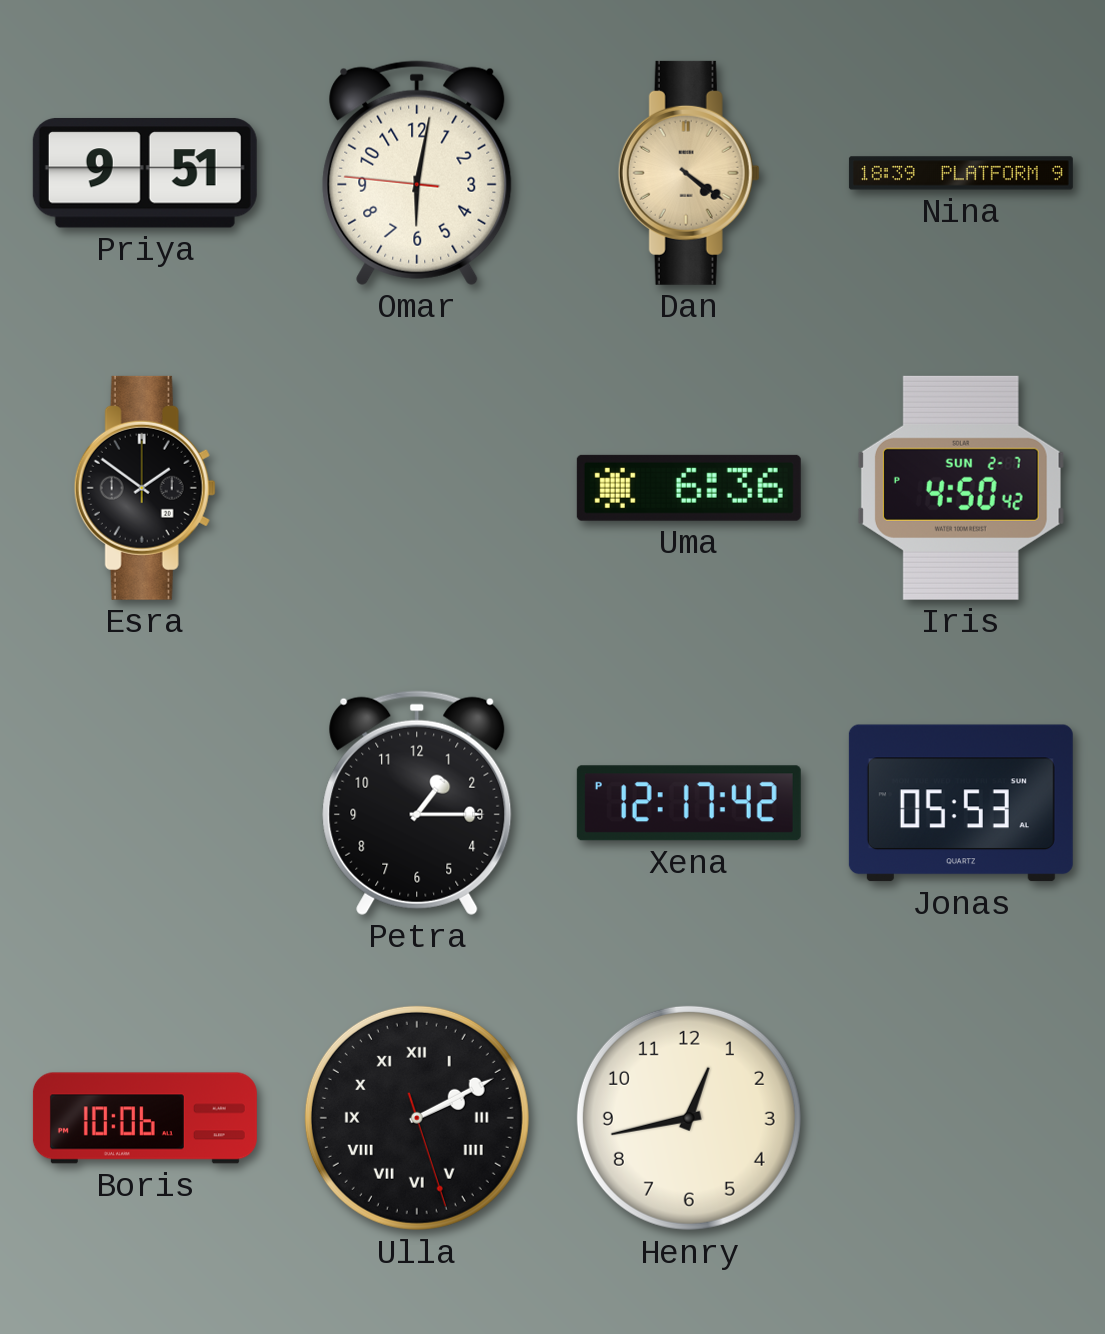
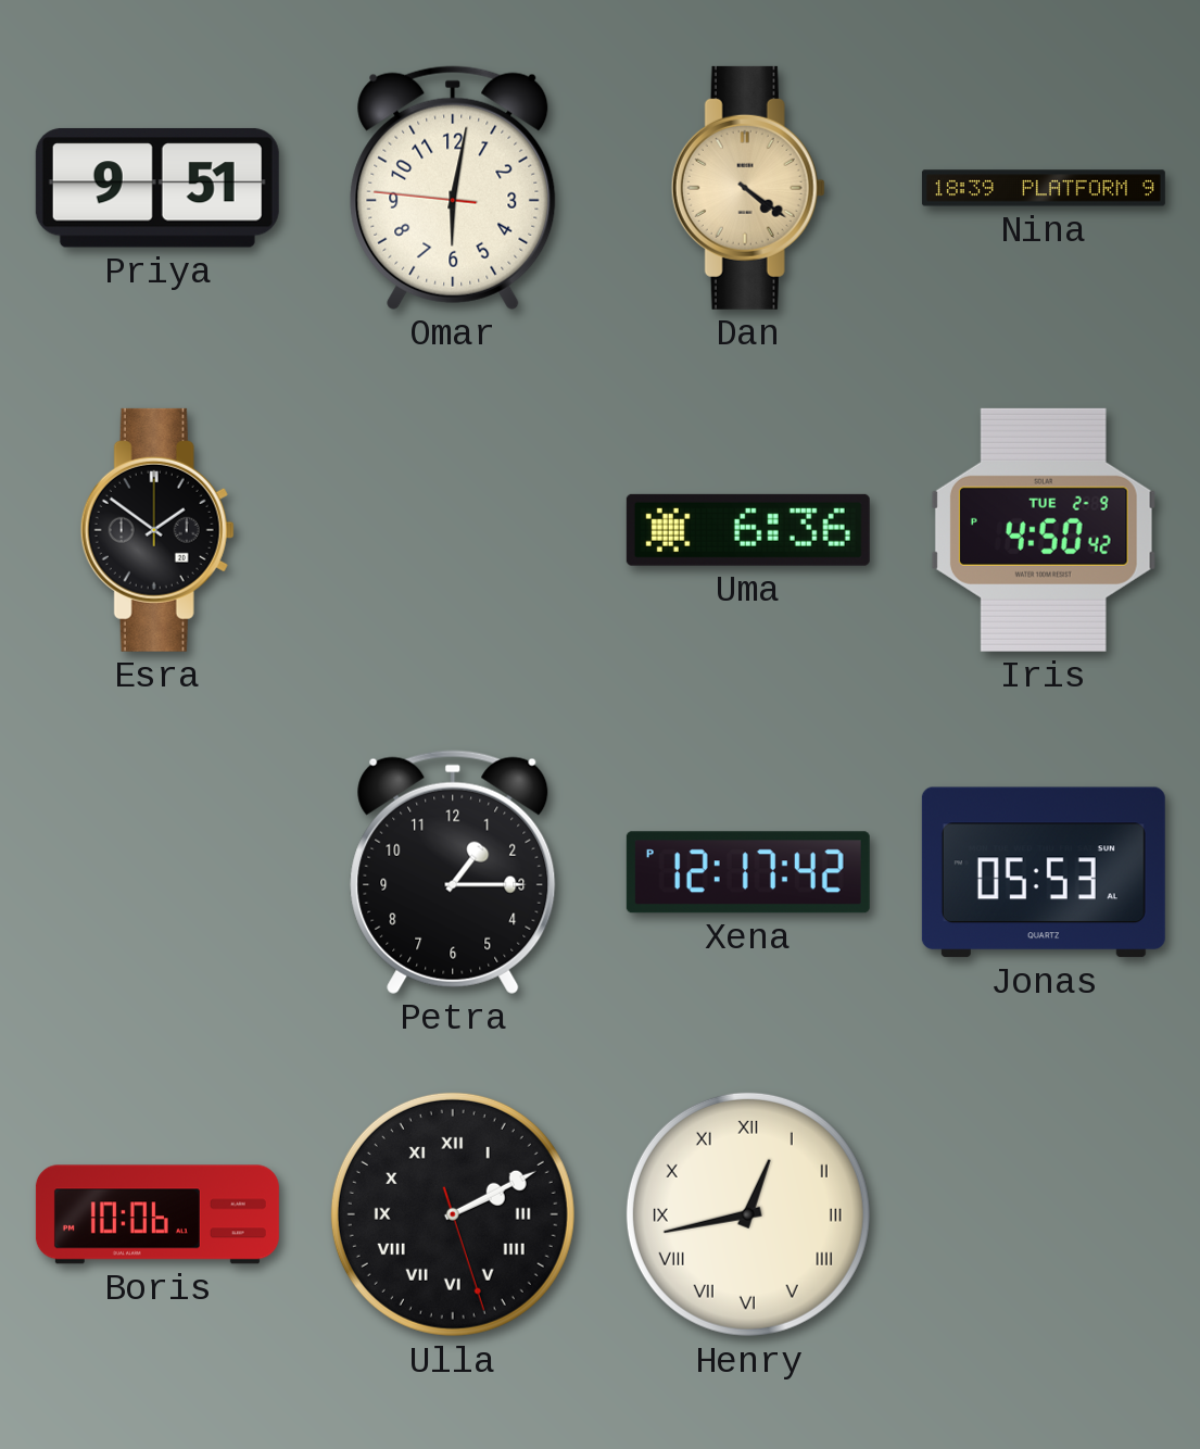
Iris date: SUN 2-7 -> TUE 2-9
Henry numerals: Arabic -> Roman
